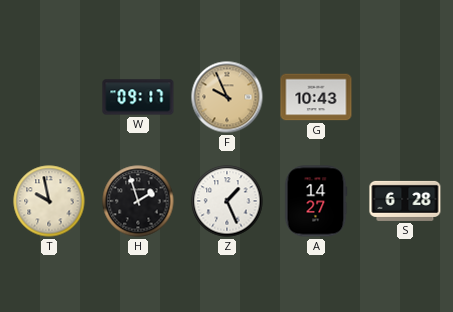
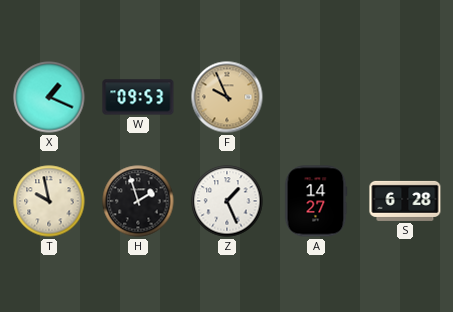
X: none -> 1:19
W: 09:17 -> 09:53
G: 10:43 -> none
